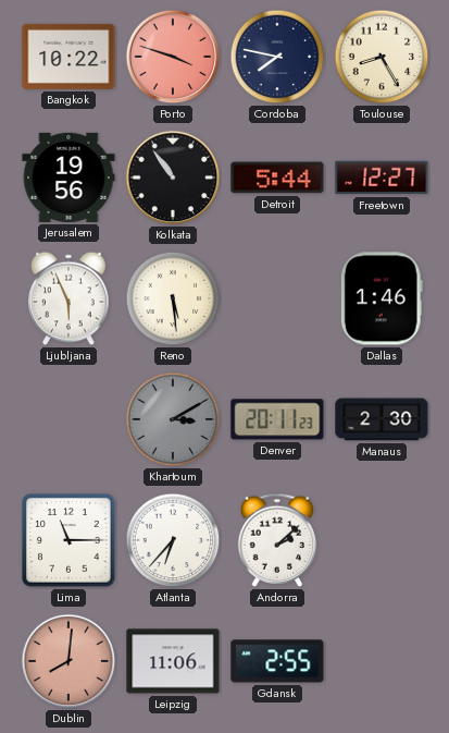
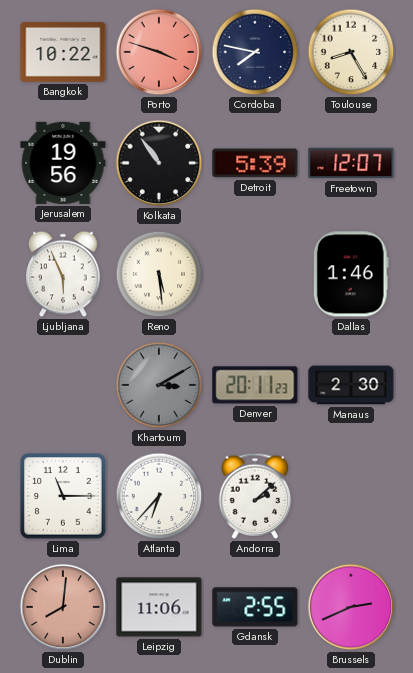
Detroit: 5:44 -> 5:39
Freetown: 12:27 -> 12:07
Brussels: none -> 2:41
